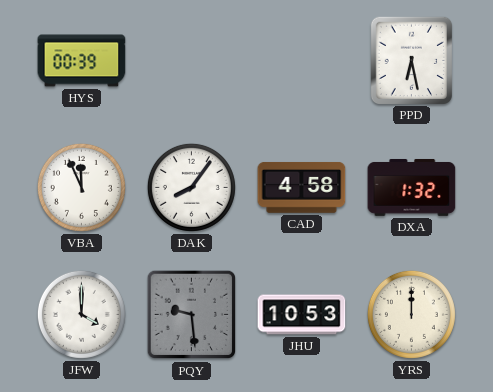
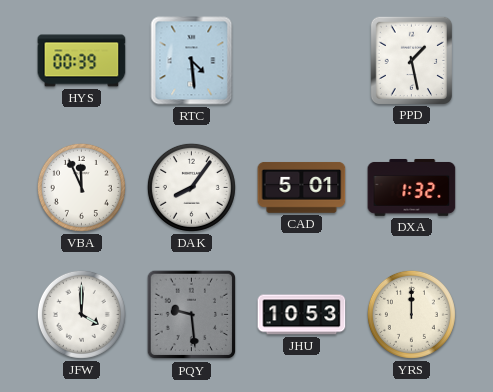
RTC: none -> 4:29
PPD: 6:28 -> 1:28
CAD: 4:58 -> 5:01
